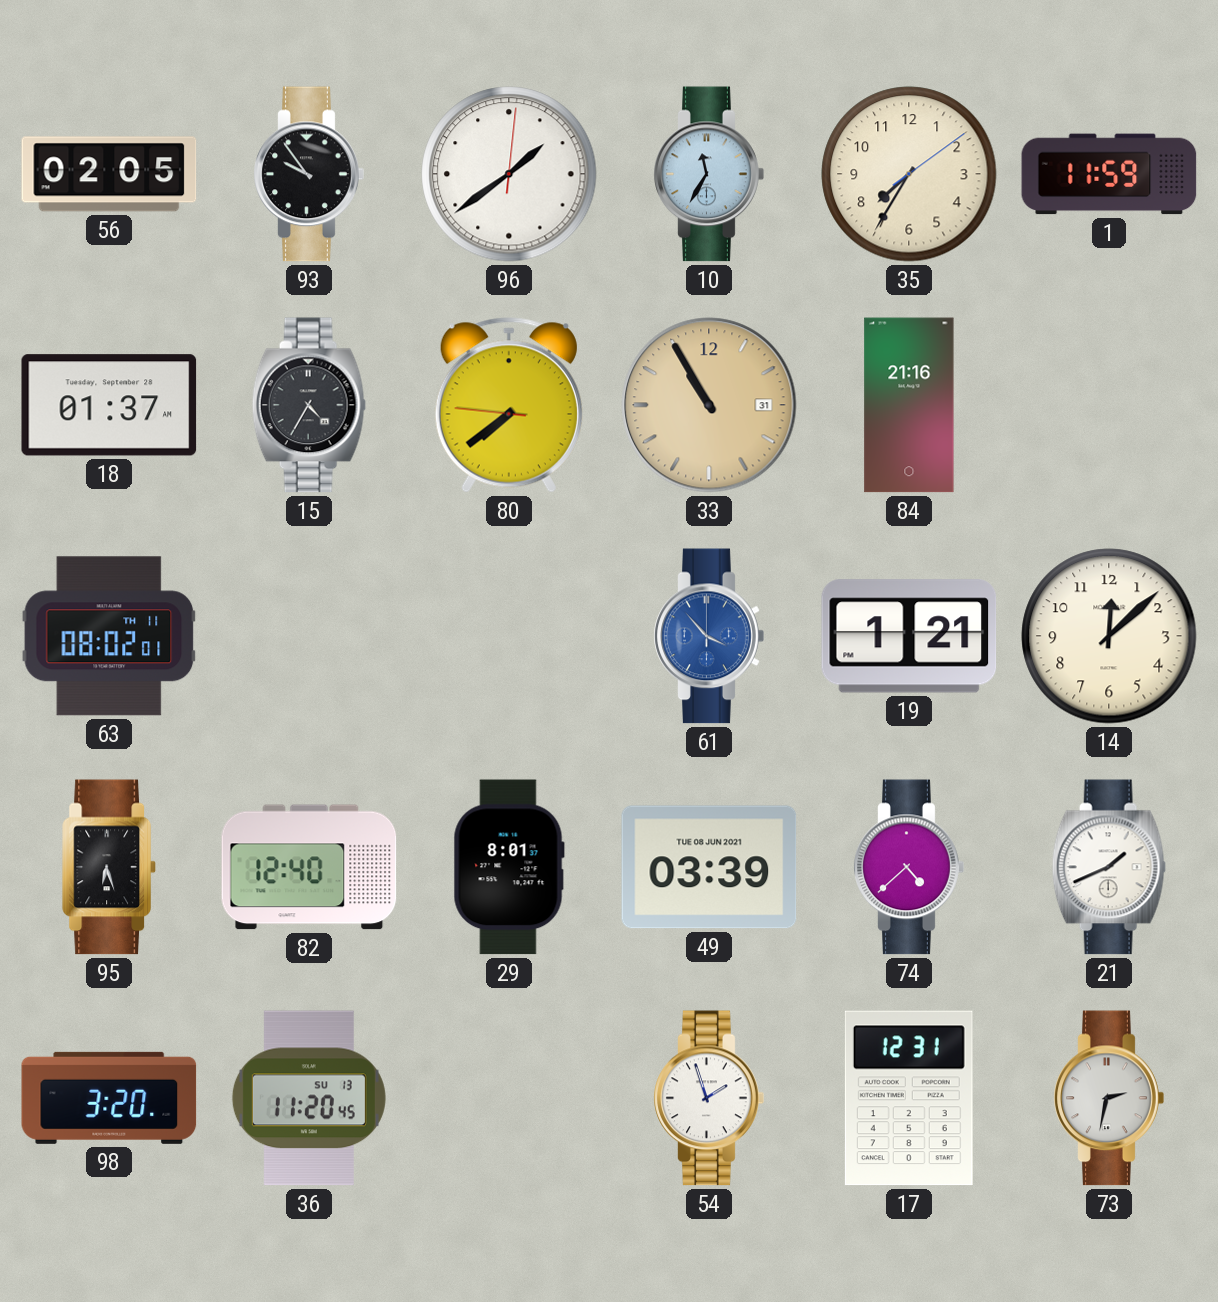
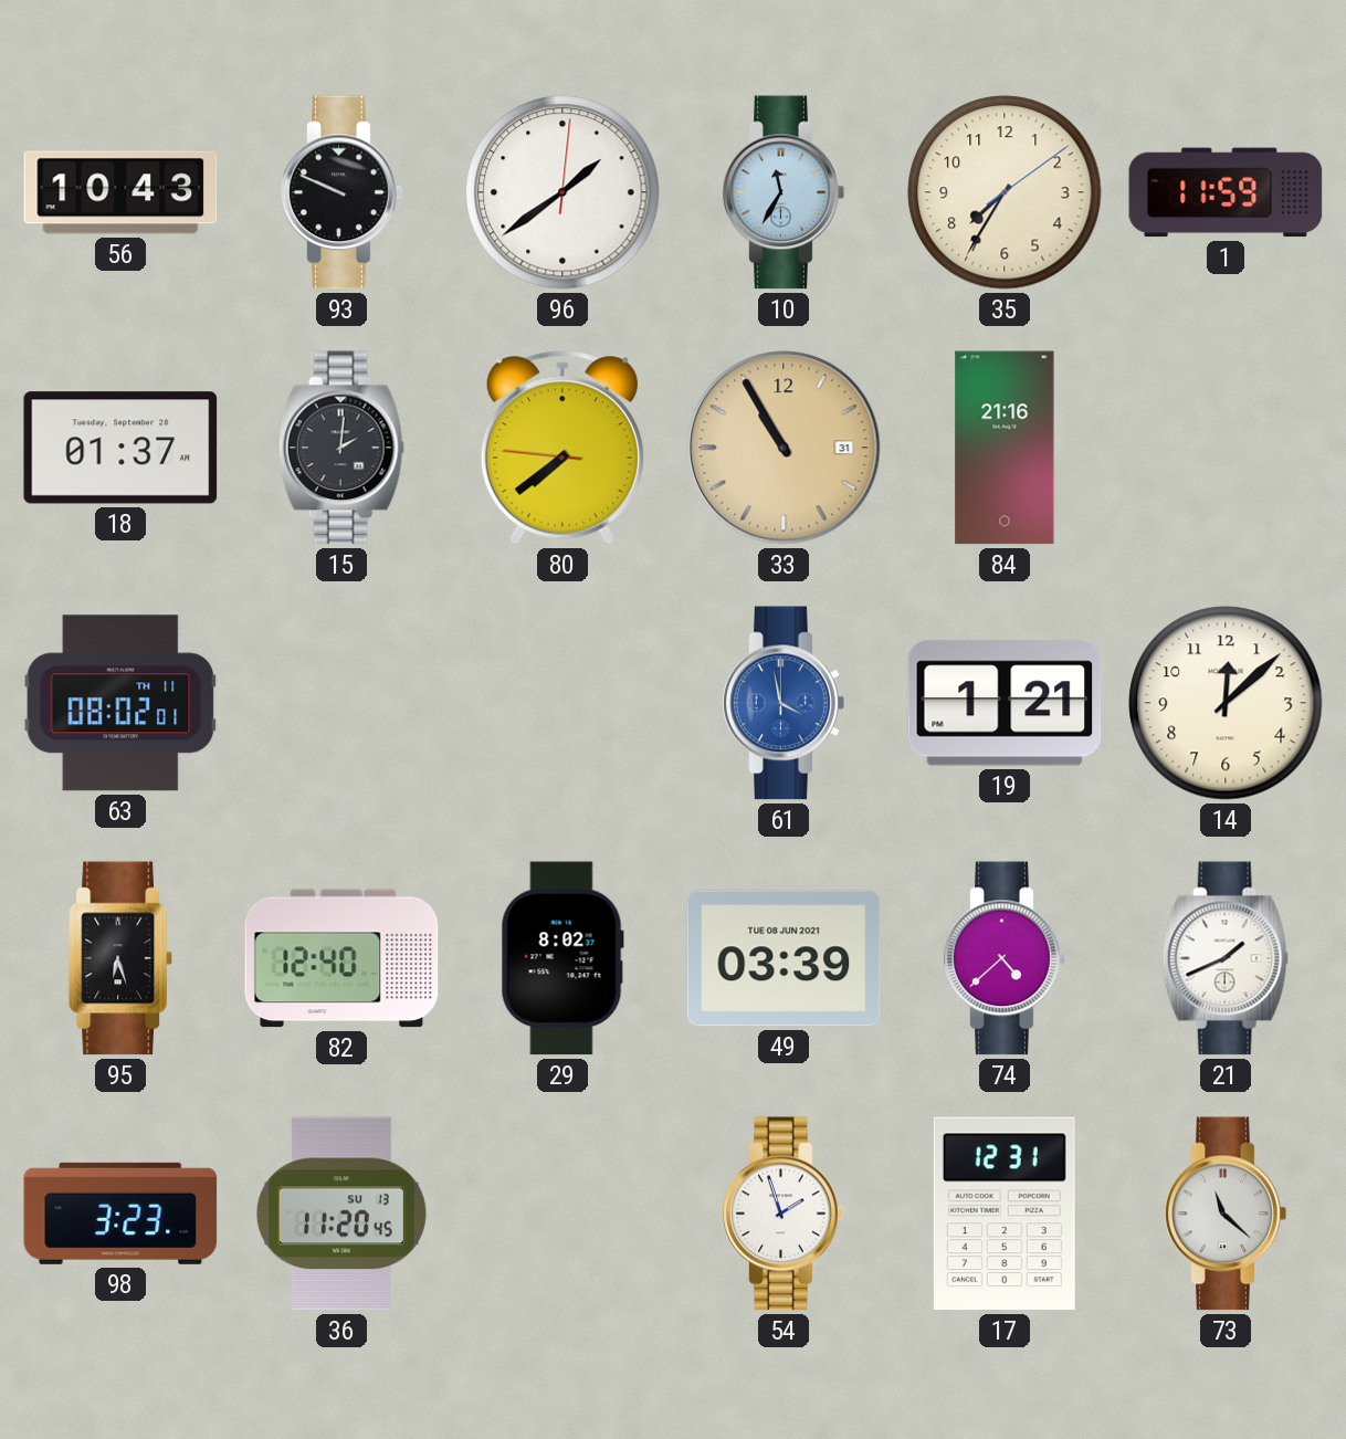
56: 02:05 -> 10:43
93: 9:54 -> 9:49
15: 4:35 -> 2:01
61: 3:53 -> 3:58
29: 8:01 -> 8:02
98: 3:20 -> 3:23
73: 2:32 -> 11:22
